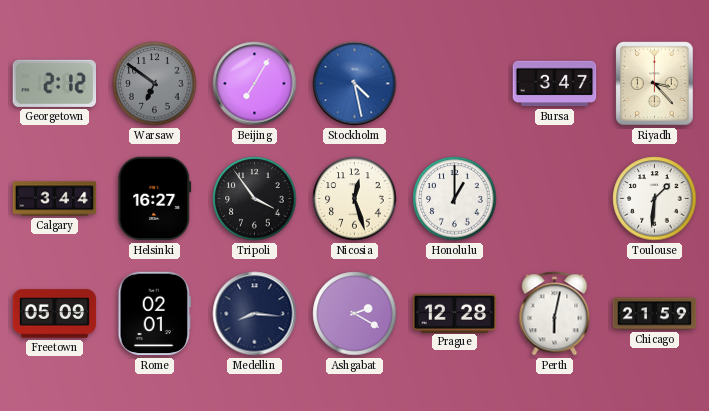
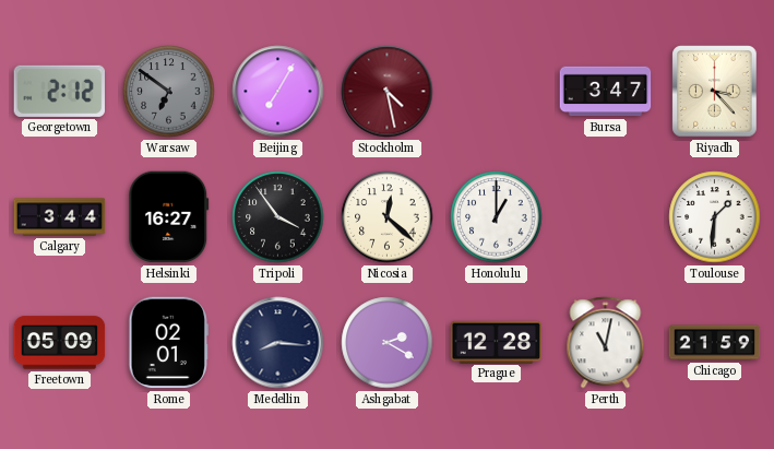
Stockholm dial: blue -> burgundy
Nicosia: 12:27 -> 12:22
Perth: 6:02 -> 11:02
